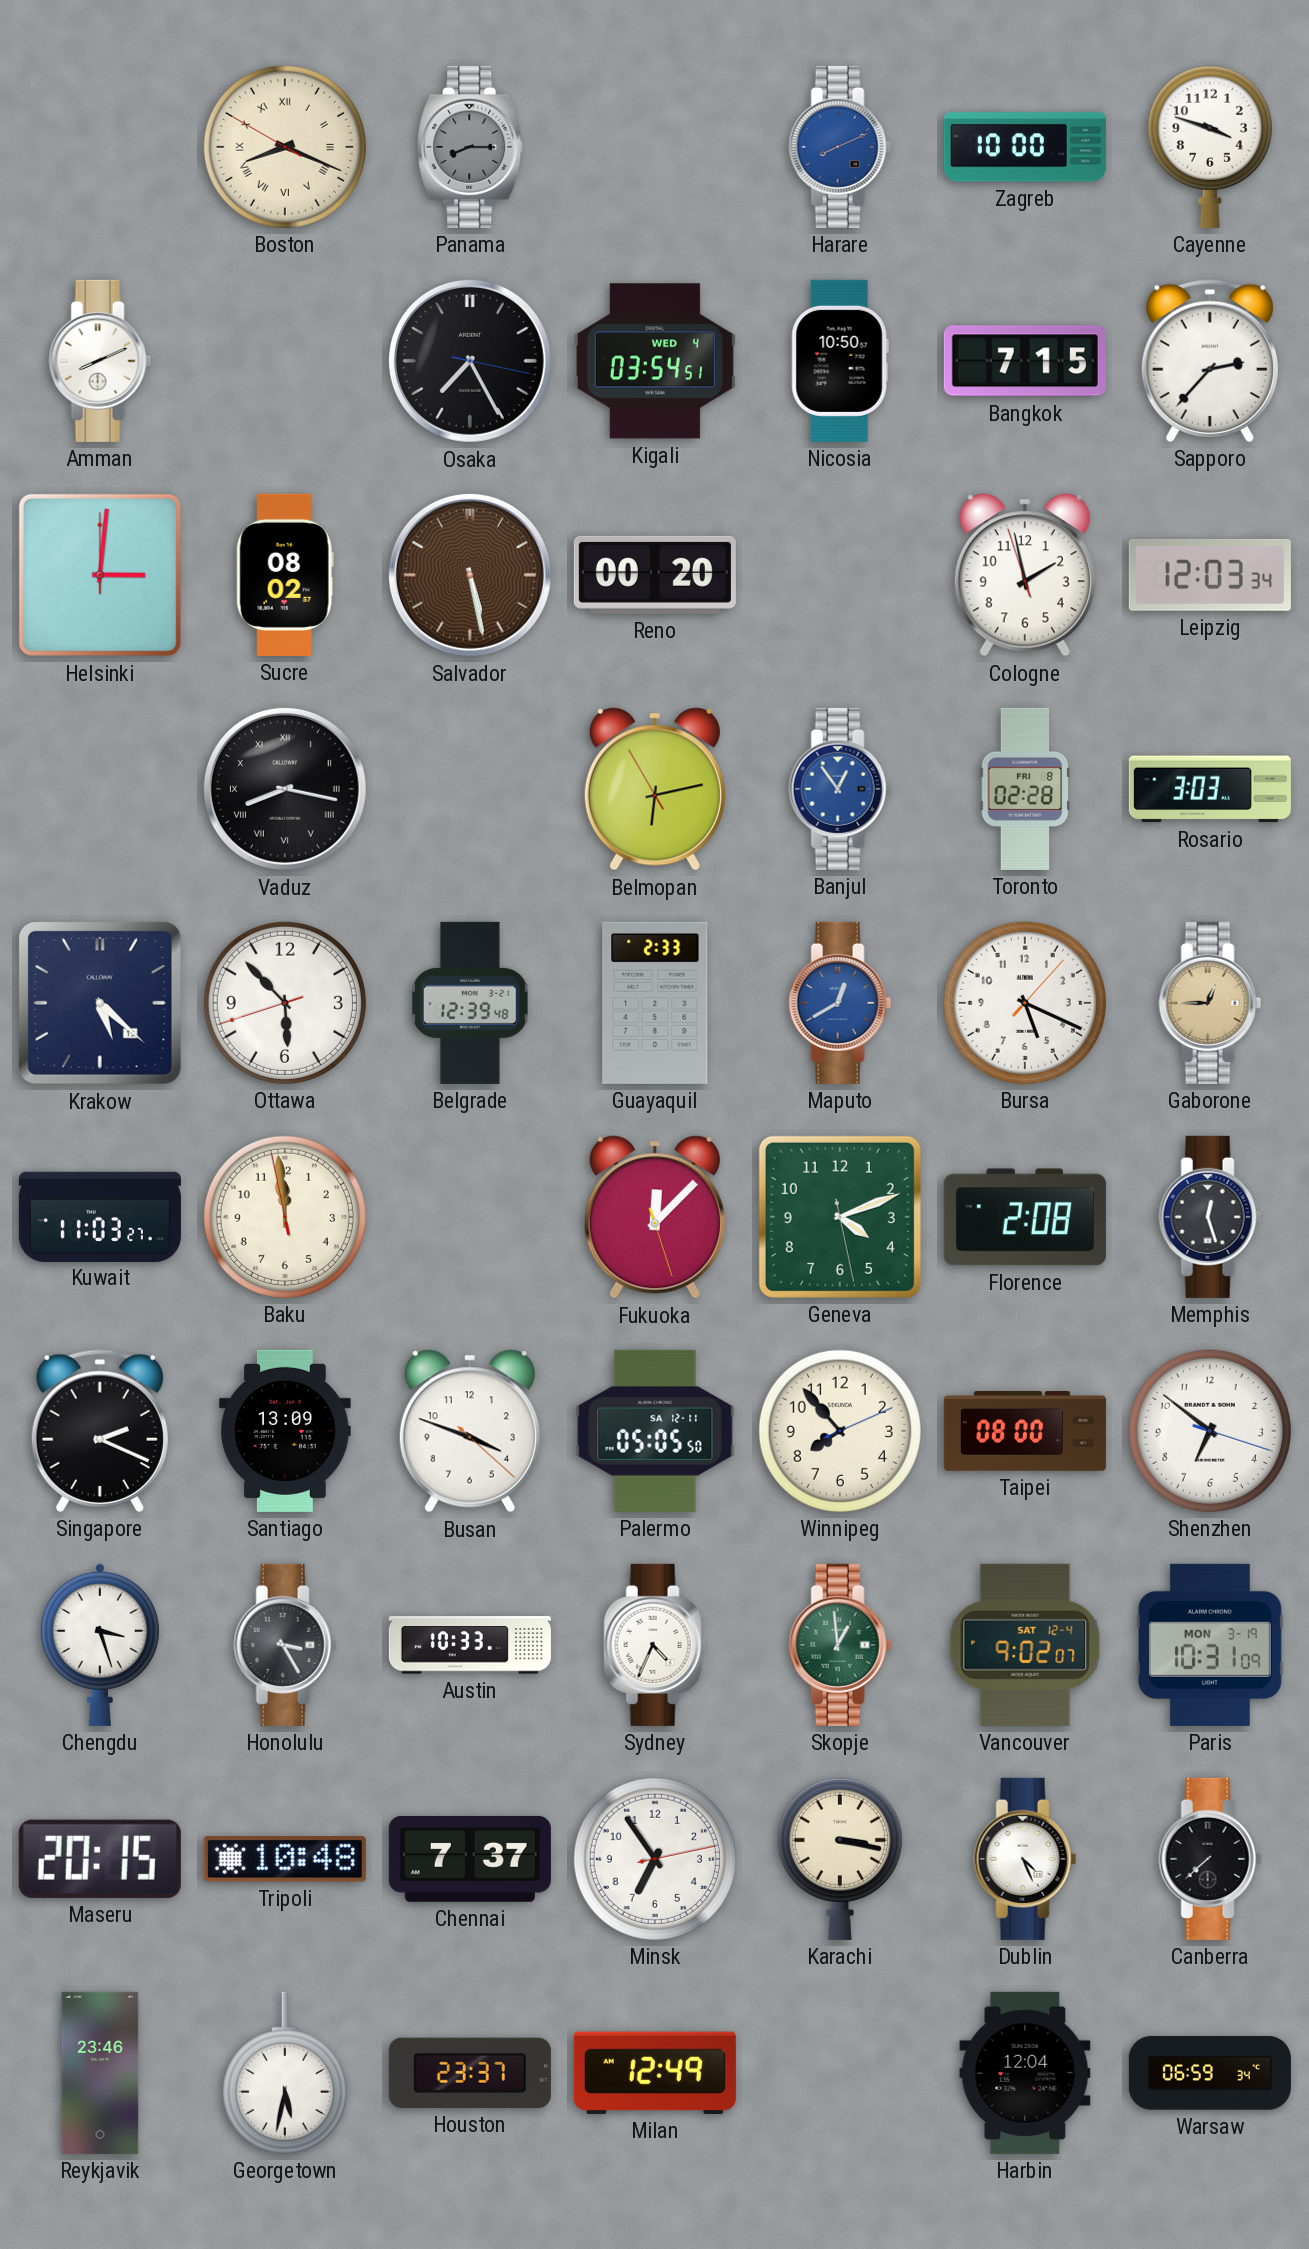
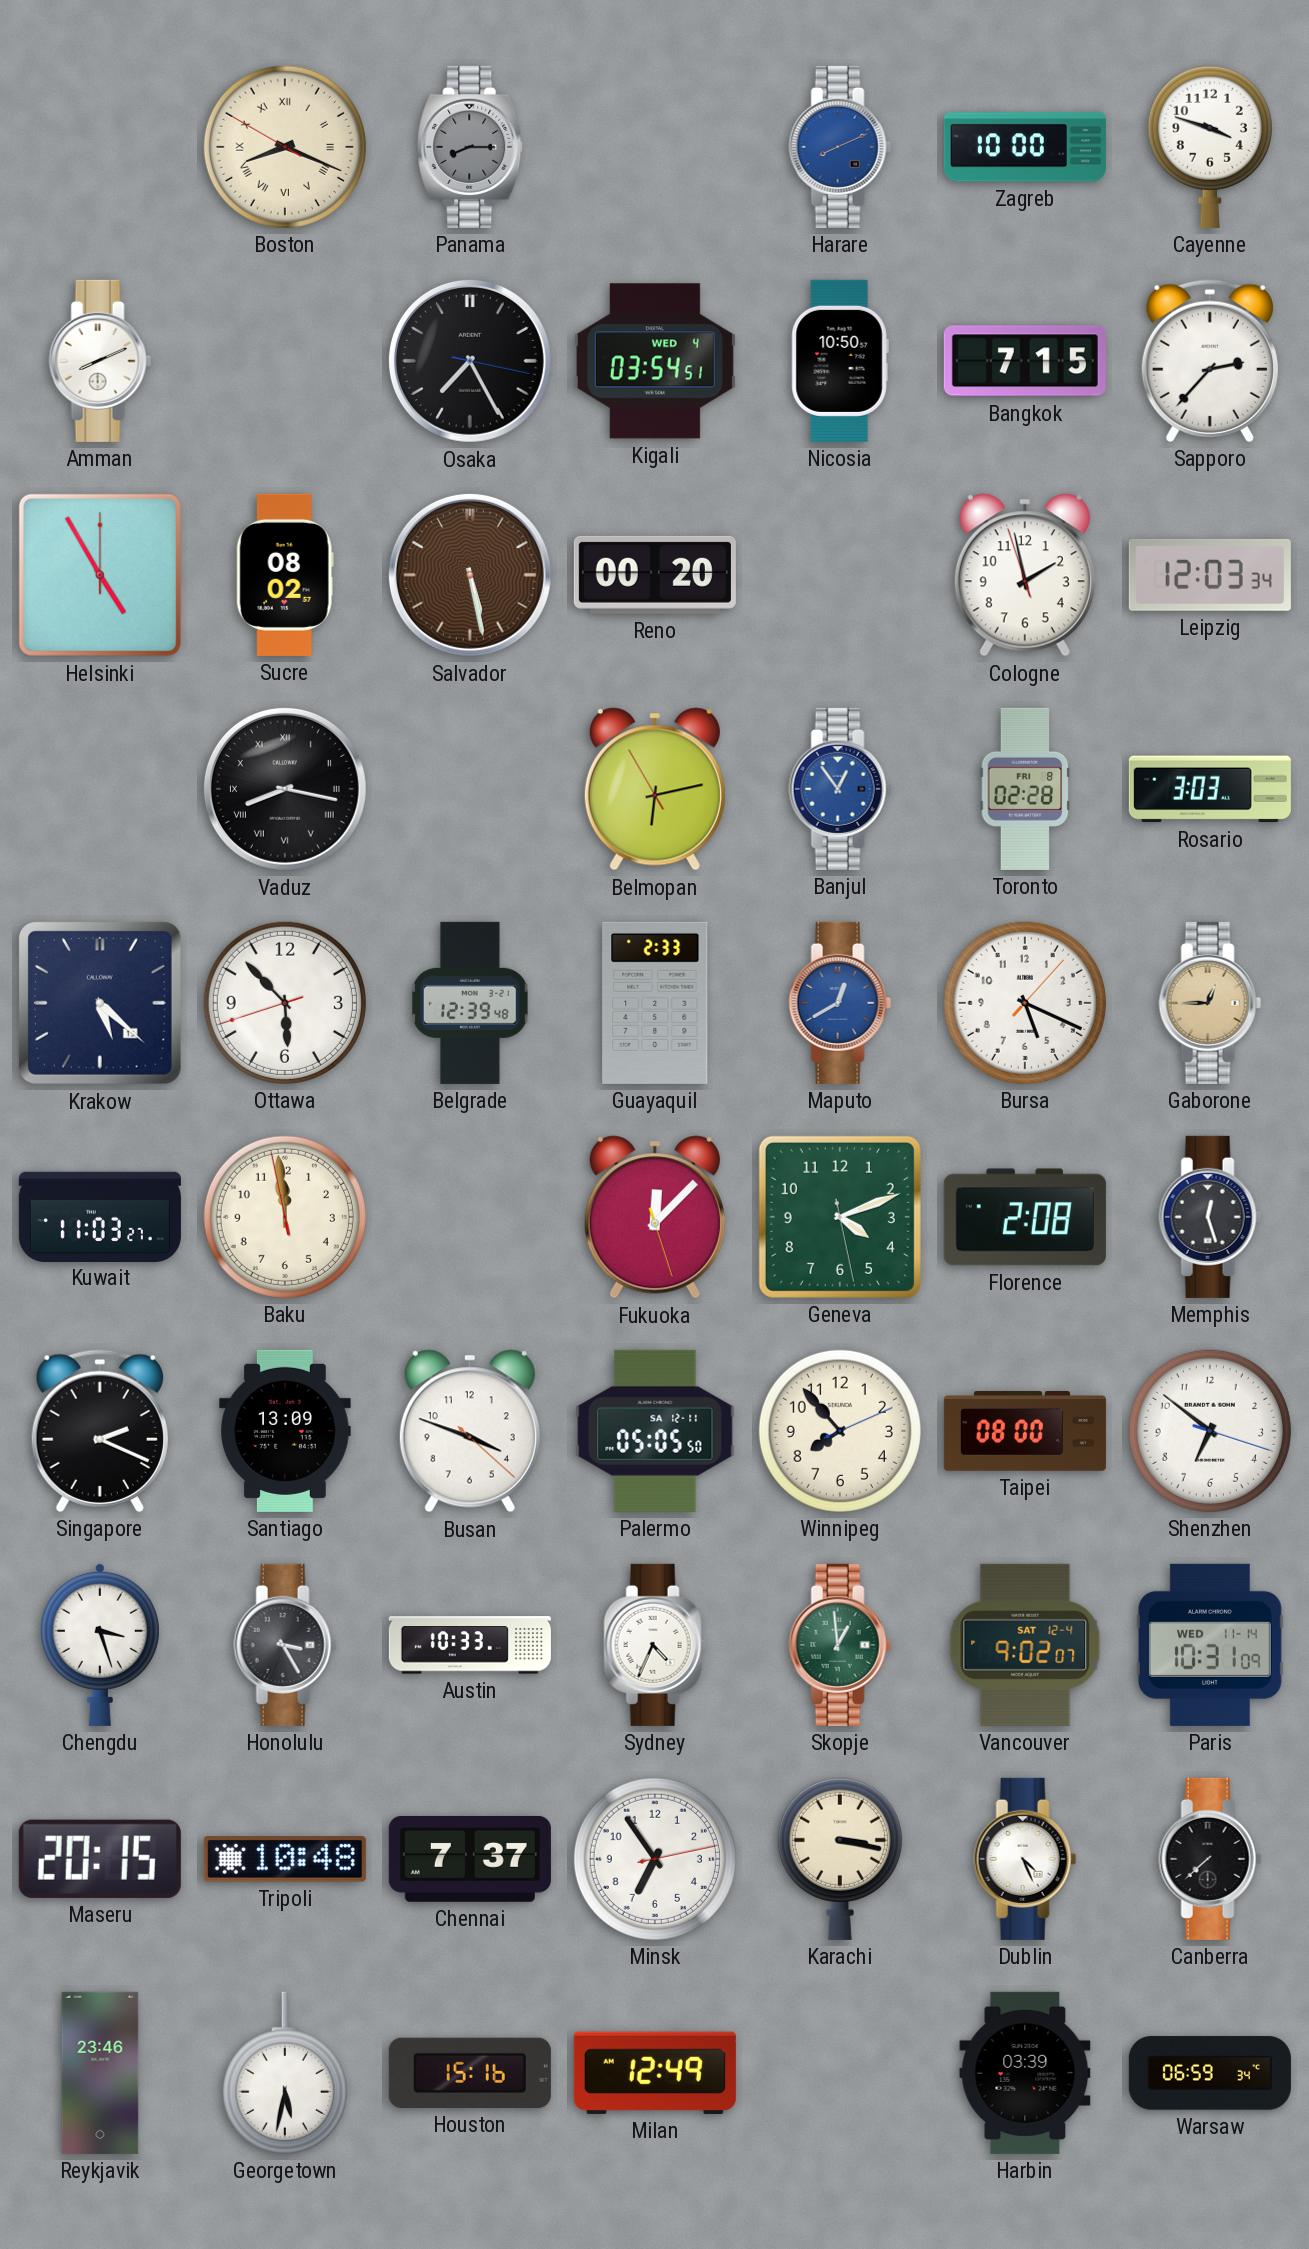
Helsinki: 3:01 -> 4:55
Paris date: MON 3-19 -> WED 11-14
Houston: 23:37 -> 15:16
Harbin: 12:04 -> 03:39
